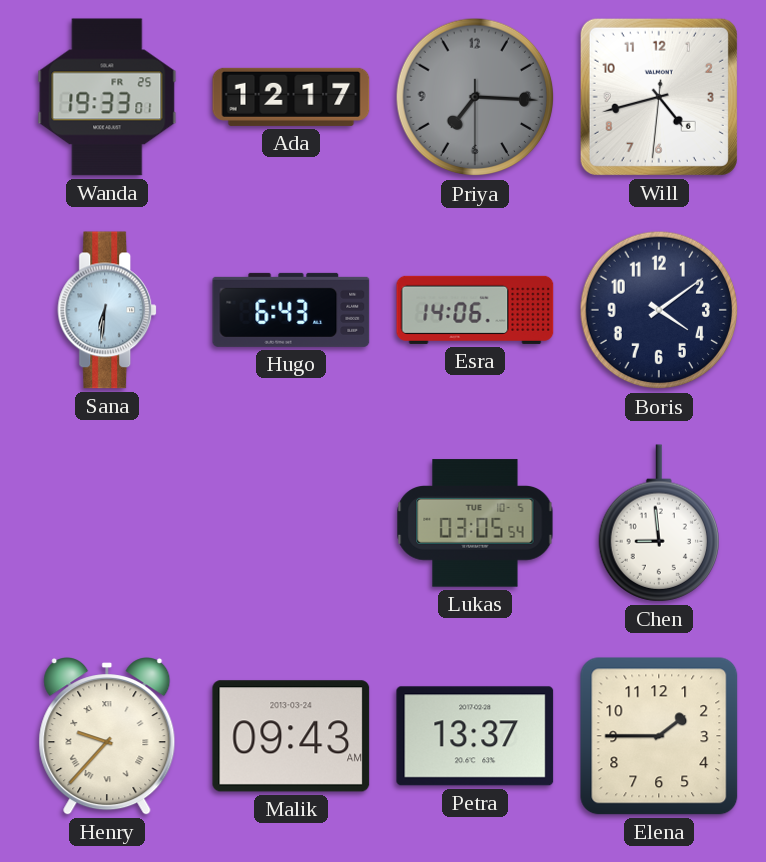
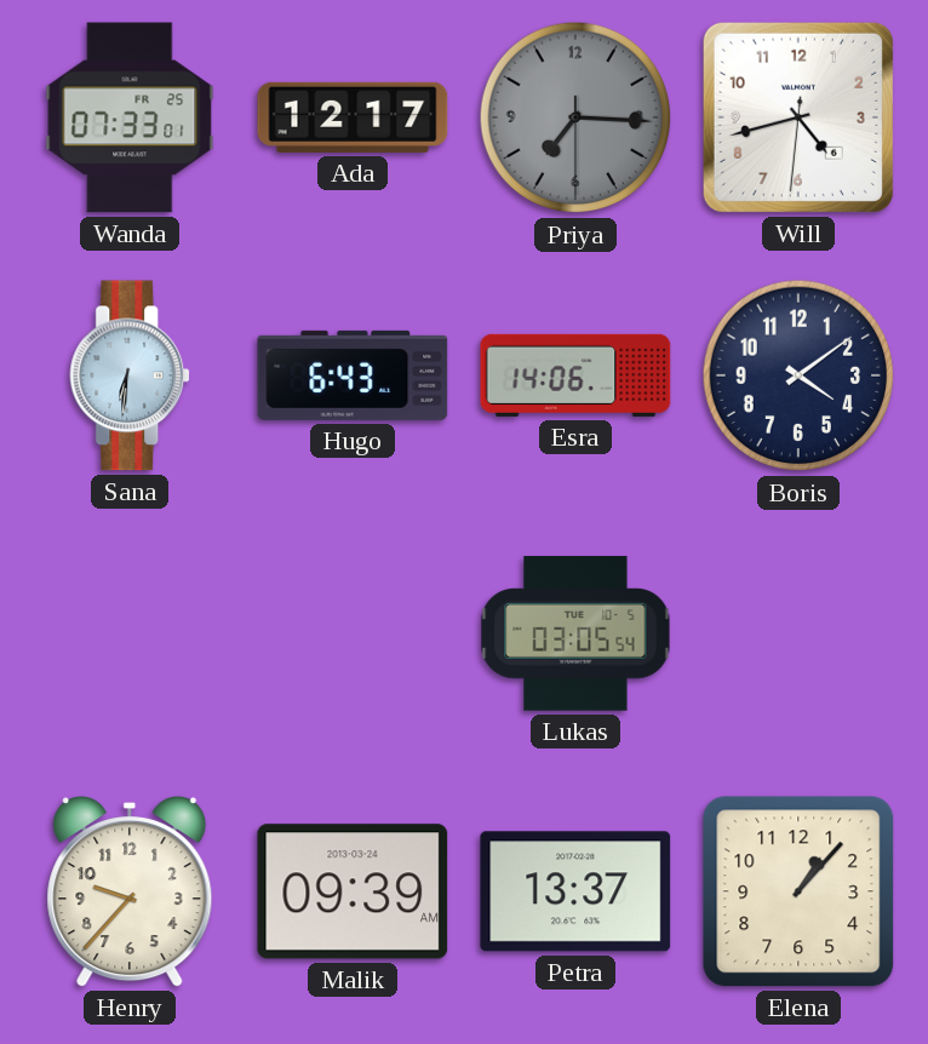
Wanda: 19:33 -> 07:33
Chen: 8:59 -> none
Henry numerals: Roman -> Arabic
Malik: 09:43 -> 09:39
Elena: 1:45 -> 1:07
